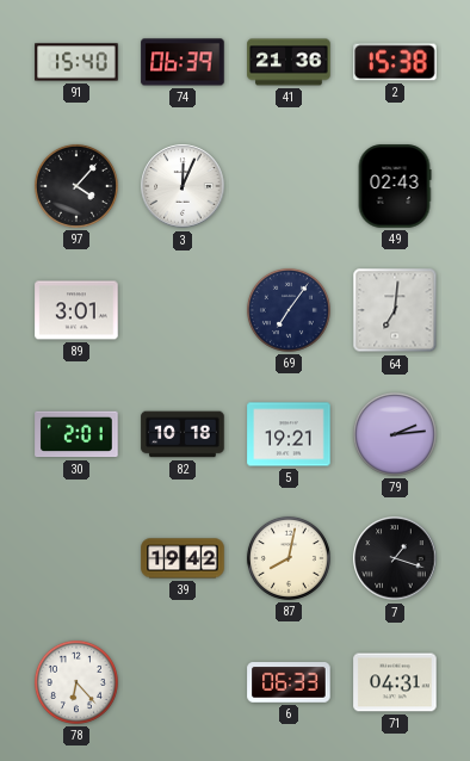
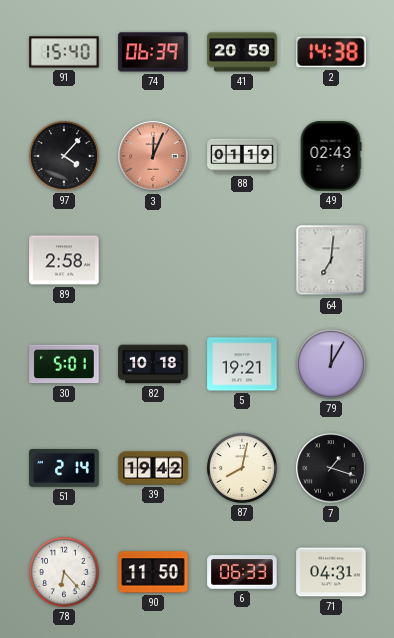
41: 21:36 -> 20:59
2: 15:38 -> 14:38
3 dial: white -> salmon
88: none -> 01:19
89: 3:01 -> 2:58
69: 7:06 -> none
30: 2:01 -> 5:01
79: 2:14 -> 12:05
51: none -> 2:14
90: none -> 11:50
